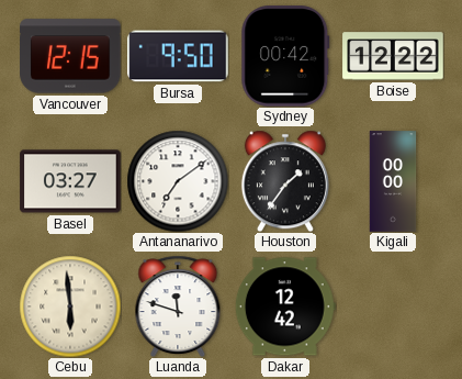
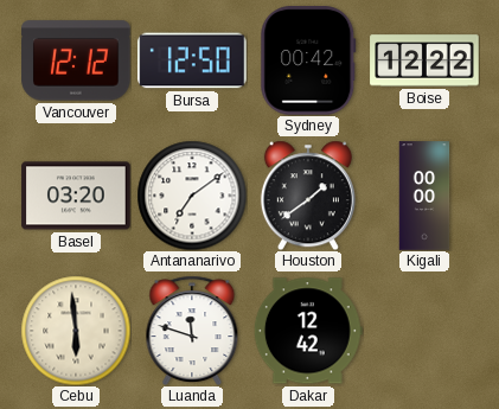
Vancouver: 12:15 -> 12:12
Bursa: 9:50 -> 12:50
Basel: 03:27 -> 03:20
Houston: 1:36 -> 1:39
